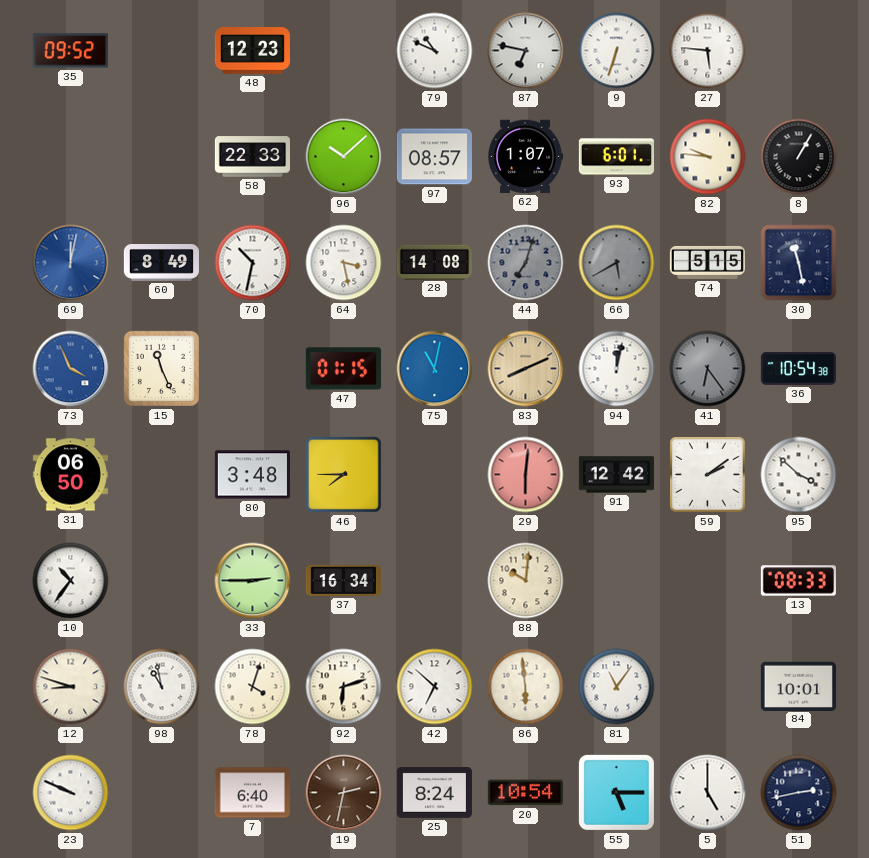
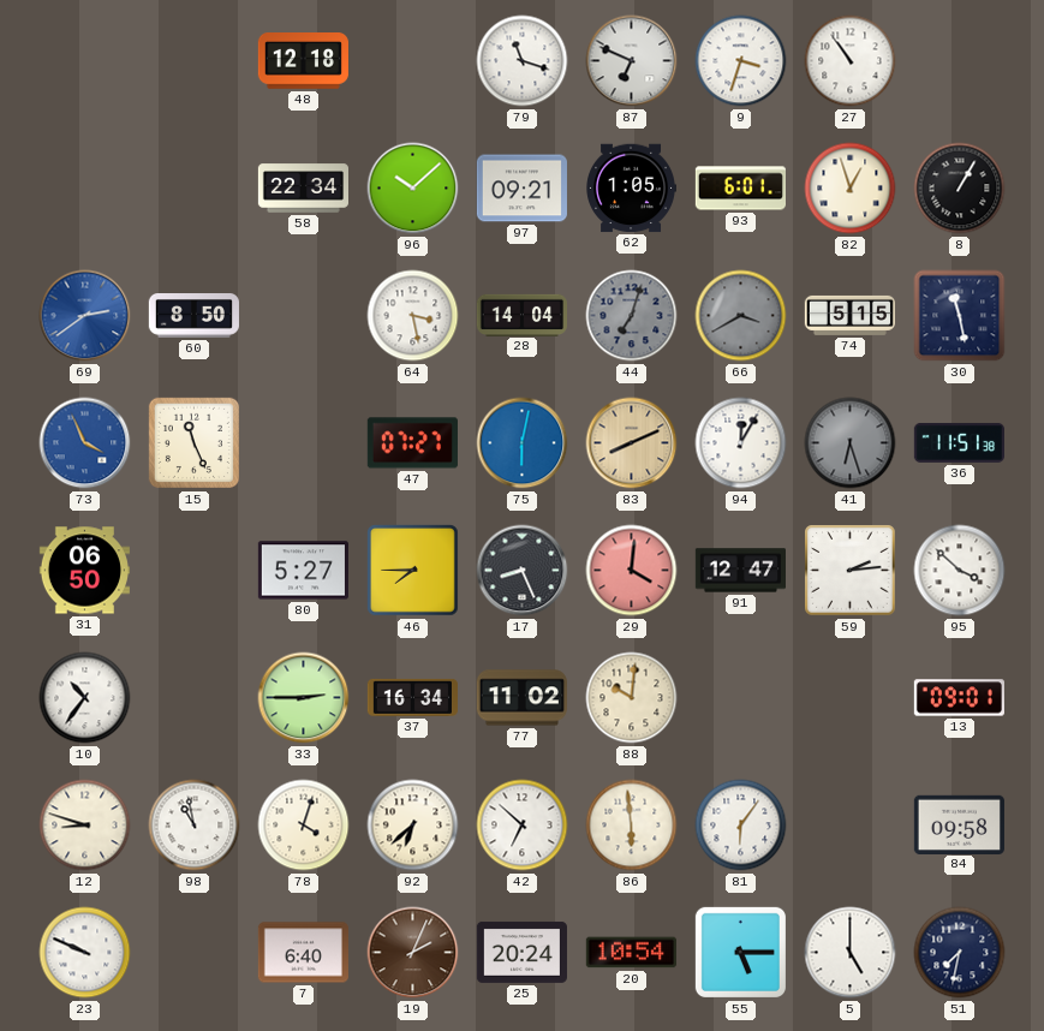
35: 09:52 -> none
48: 12:23 -> 12:18
79: 10:49 -> 11:18
87: 6:47 -> 6:49
9: 6:33 -> 3:33
27: 5:46 -> 10:54
58: 22:33 -> 22:34
97: 08:57 -> 09:21
62: 1:07 -> 1:05
82: 9:46 -> 12:57
69: 12:02 -> 2:39
60: 8:49 -> 8:50
70: 10:32 -> none
28: 14:08 -> 14:04
66: 5:40 -> 3:40
47: 01:15 -> 07:27
75: 11:02 -> 6:02
94: 12:02 -> 12:05
41: 6:24 -> 6:27
36: 10:54 -> 11:51
80: 3:48 -> 5:27
17: none -> 8:26
29: 6:01 -> 4:01
91: 12:42 -> 12:47
59: 2:09 -> 2:14
77: none -> 11:02
13: 08:33 -> 09:01
92: 6:12 -> 6:38
81: 11:06 -> 6:06
84: 10:01 -> 09:58
19: 2:32 -> 2:04
25: 8:24 -> 20:24
51: 2:43 -> 7:32
